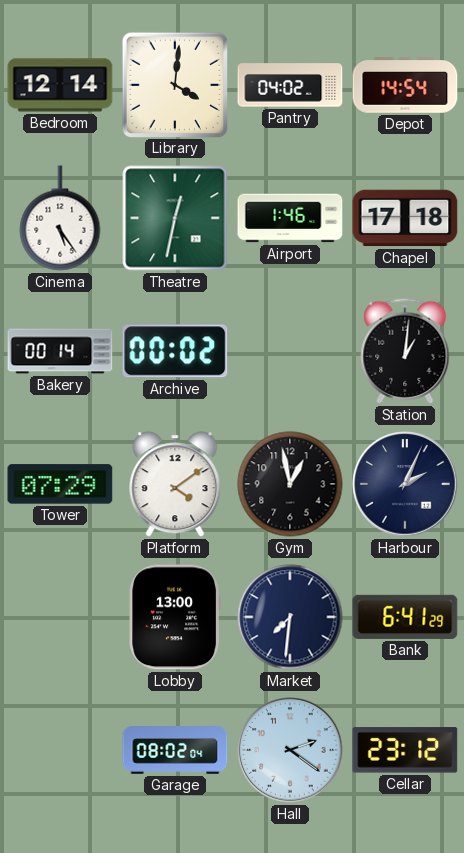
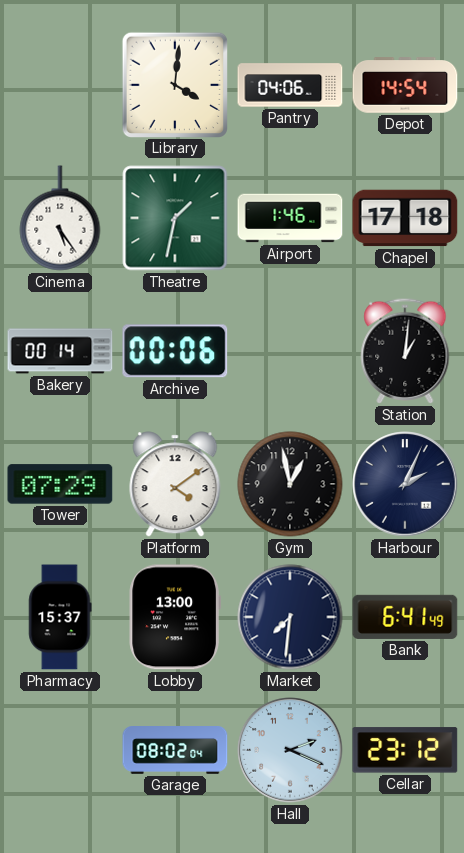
Bedroom: 12:14 -> none
Pantry: 04:02 -> 04:06
Theatre: 12:32 -> 1:32
Archive: 00:02 -> 00:06
Pharmacy: none -> 15:37
Bank: 6:41:29 -> 6:41:49
Hall: 2:21 -> 2:19
